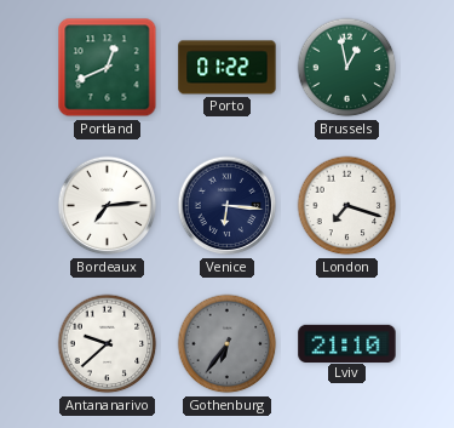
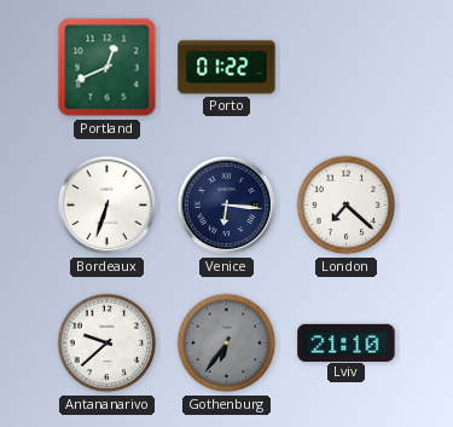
Brussels: 12:58 -> none
Bordeaux: 7:14 -> 6:33
London: 7:18 -> 7:22
